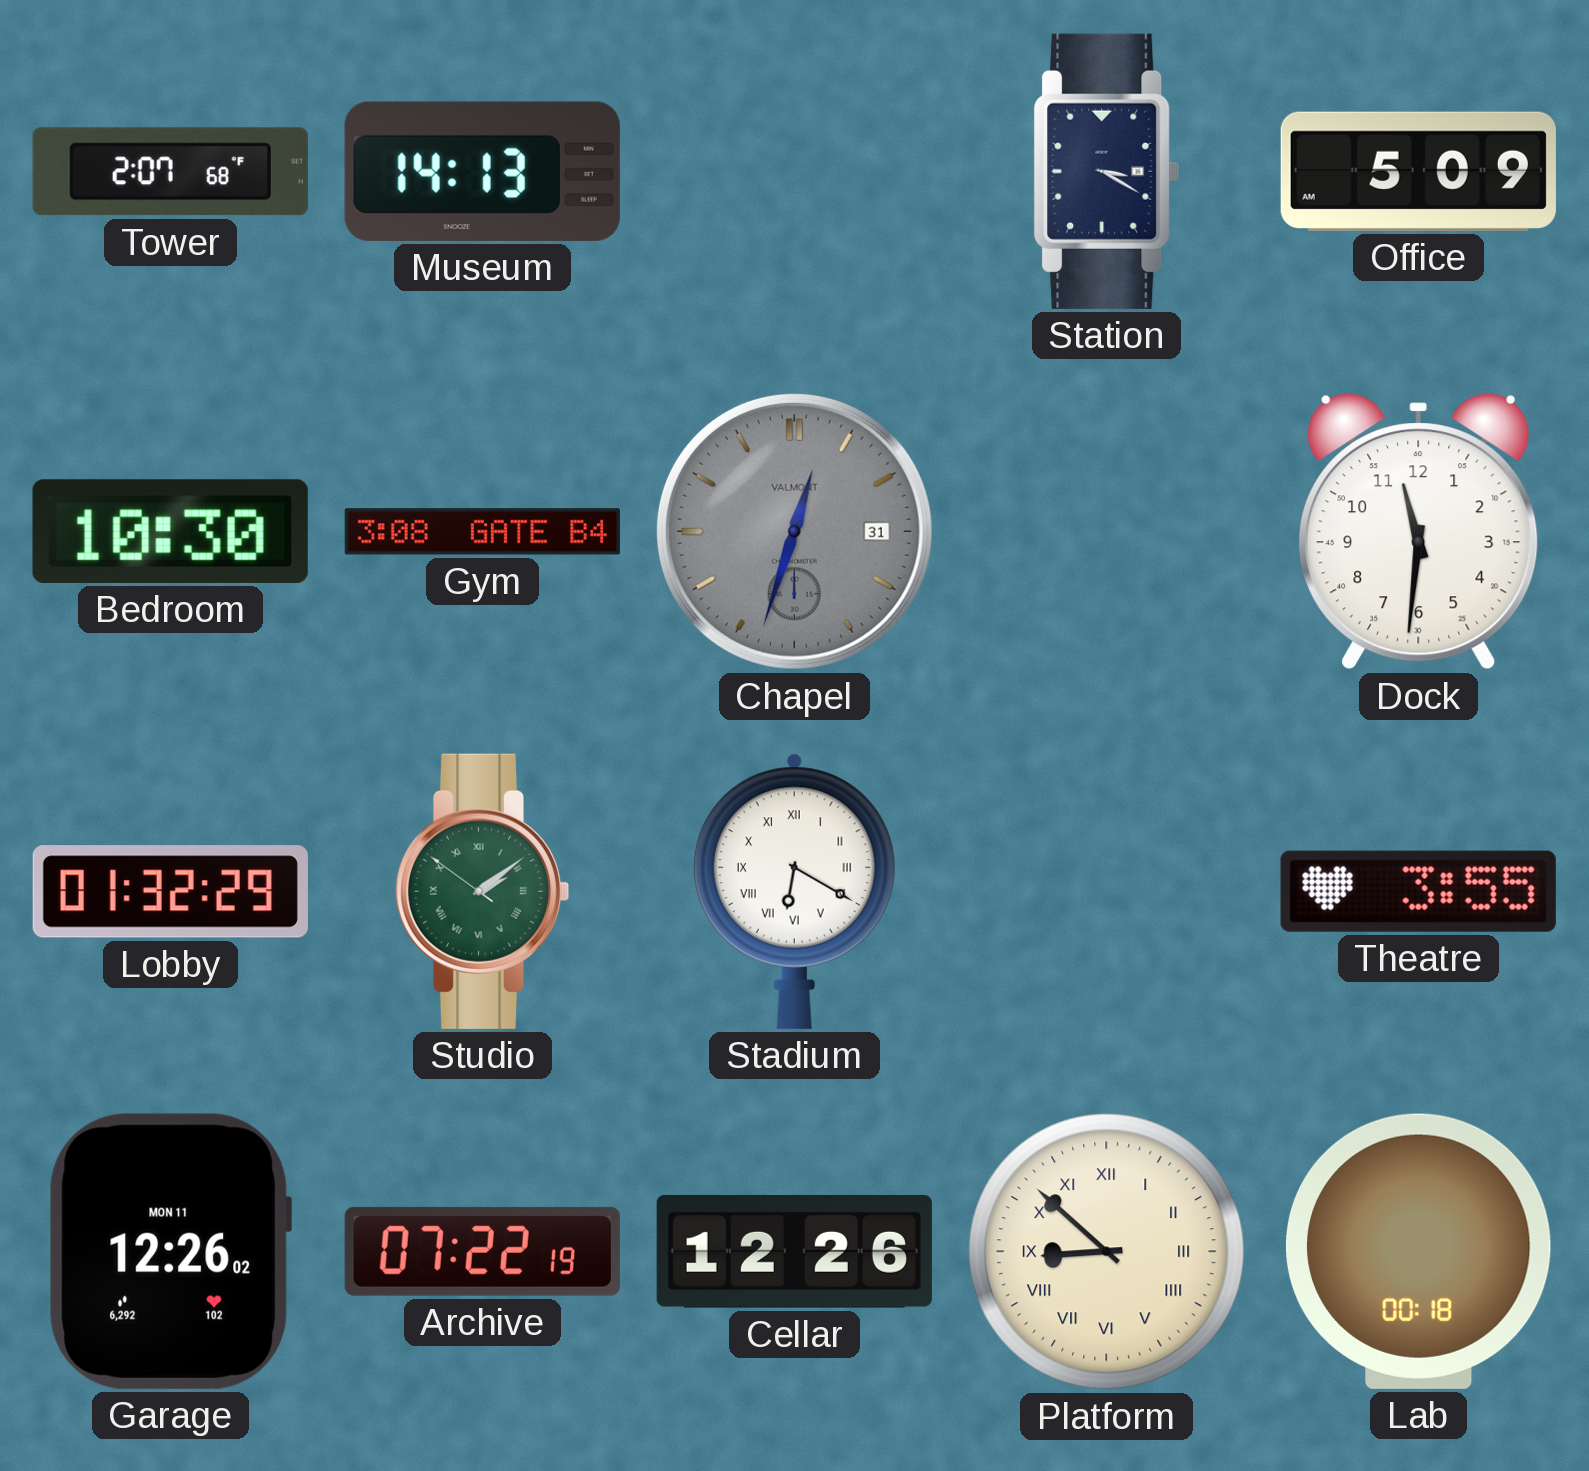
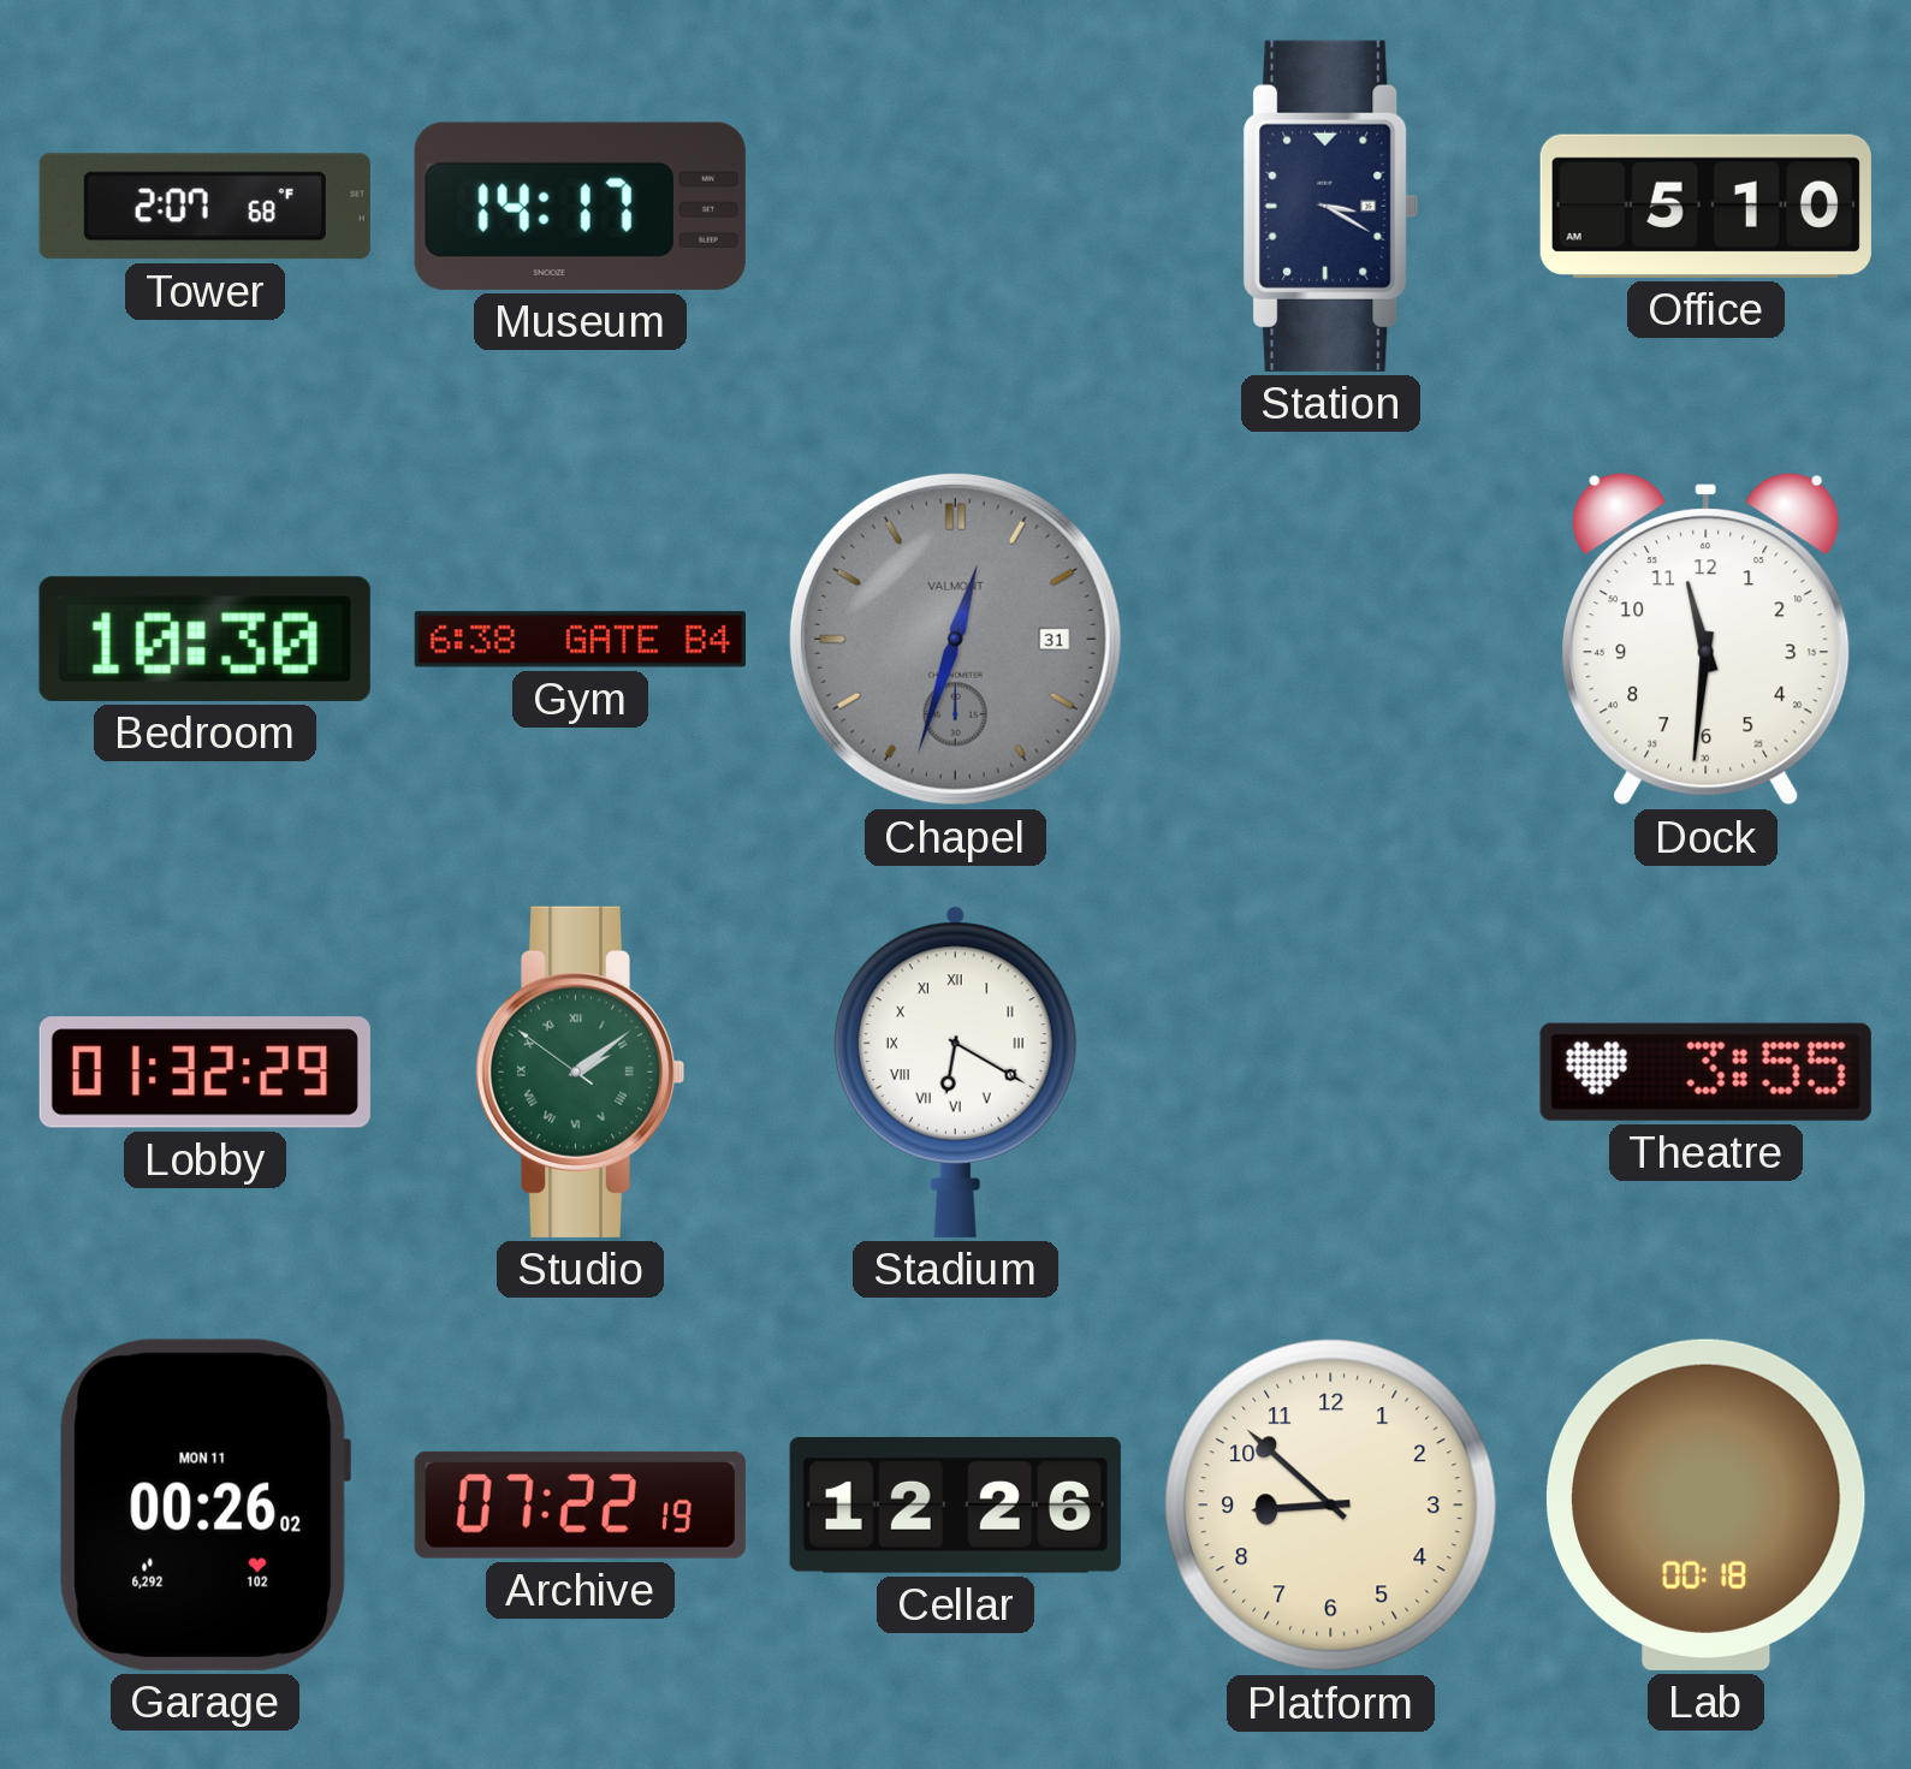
Museum: 14:13 -> 14:17
Office: 5:09 -> 5:10
Gym: 3:08 -> 6:38
Garage: 12:26 -> 00:26
Platform numerals: Roman -> Arabic
